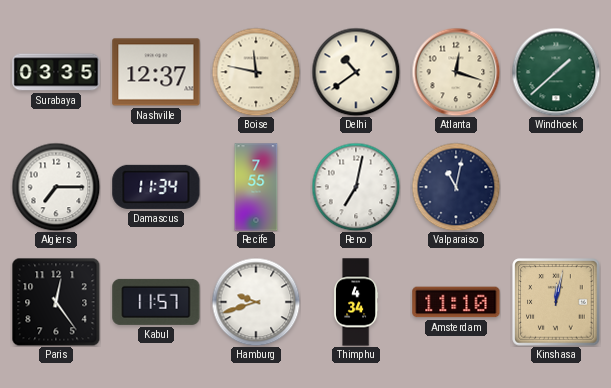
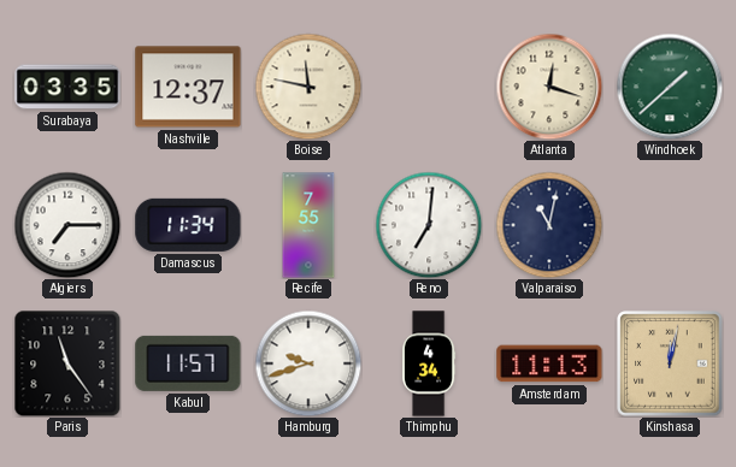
Delhi: 10:39 -> none
Reno: 7:02 -> 7:01
Paris: 12:24 -> 11:24
Amsterdam: 11:10 -> 11:13
